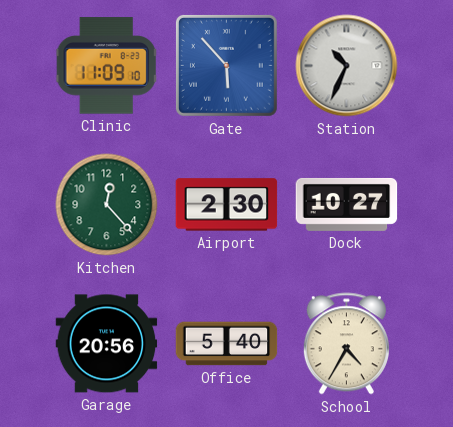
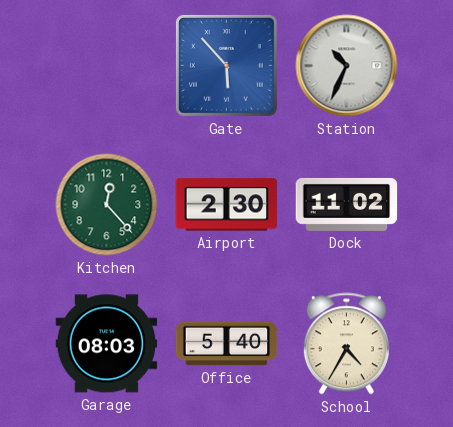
Clinic: 11:09 -> none
Dock: 10:27 -> 11:02
Garage: 20:56 -> 08:03
